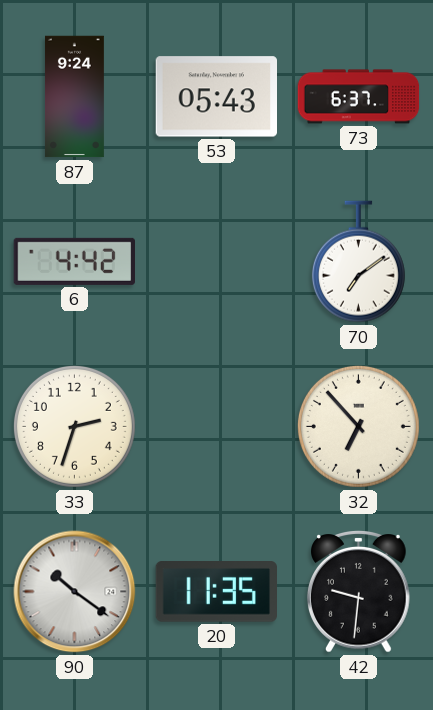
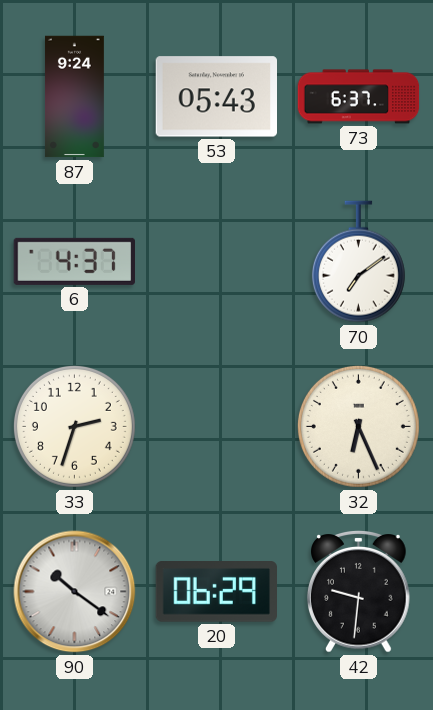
6: 4:42 -> 4:37
32: 6:53 -> 6:26
20: 11:35 -> 06:29
